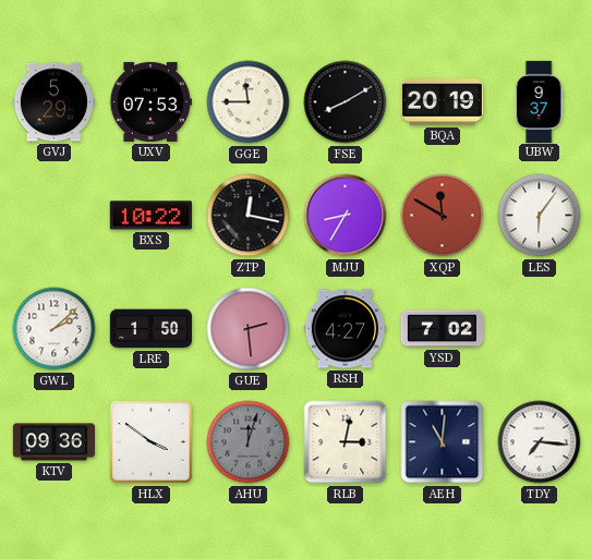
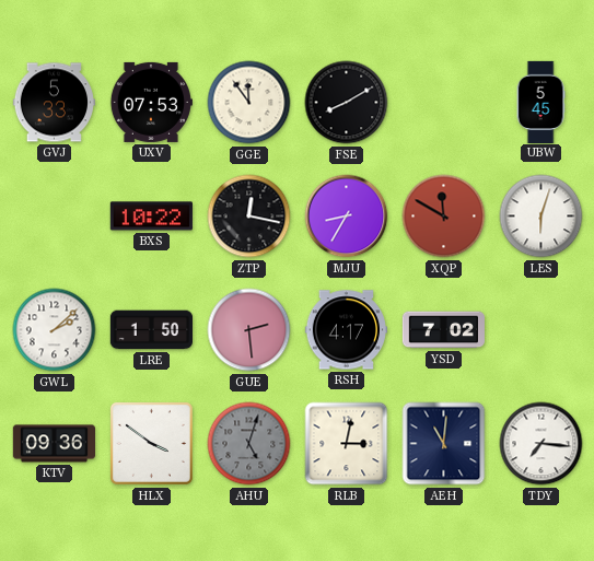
GVJ: 5:29 -> 5:33
GGE: 11:45 -> 11:54
BQA: 20:19 -> none
UBW: 9:37 -> 5:45
LES: 6:06 -> 6:03
RSH: 4:27 -> 4:17
AHU: 12:03 -> 5:03
